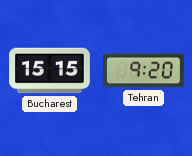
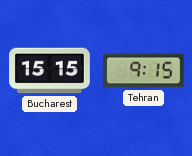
Tehran: 9:20 -> 9:15
